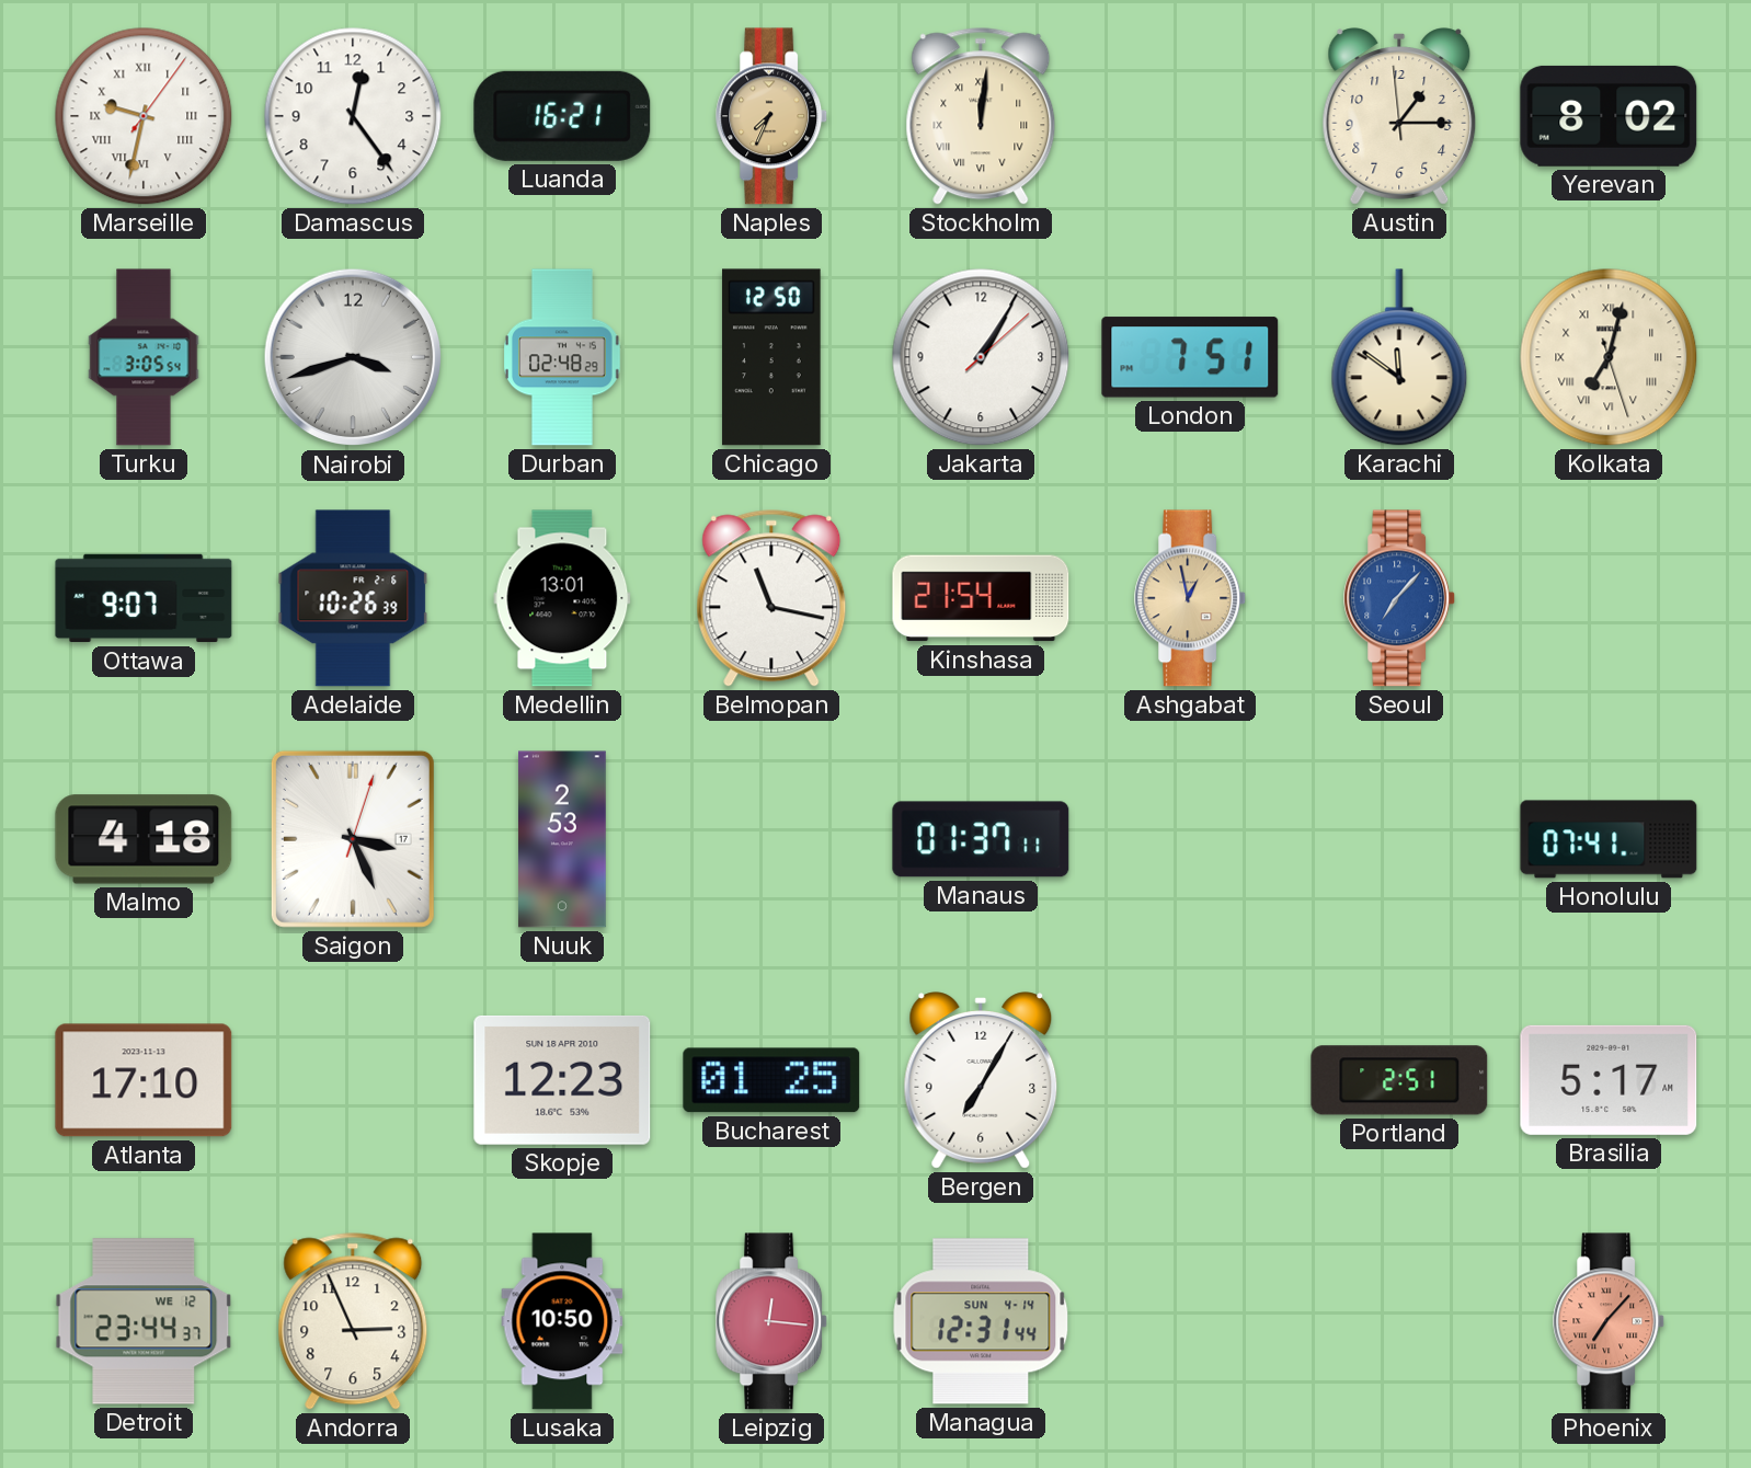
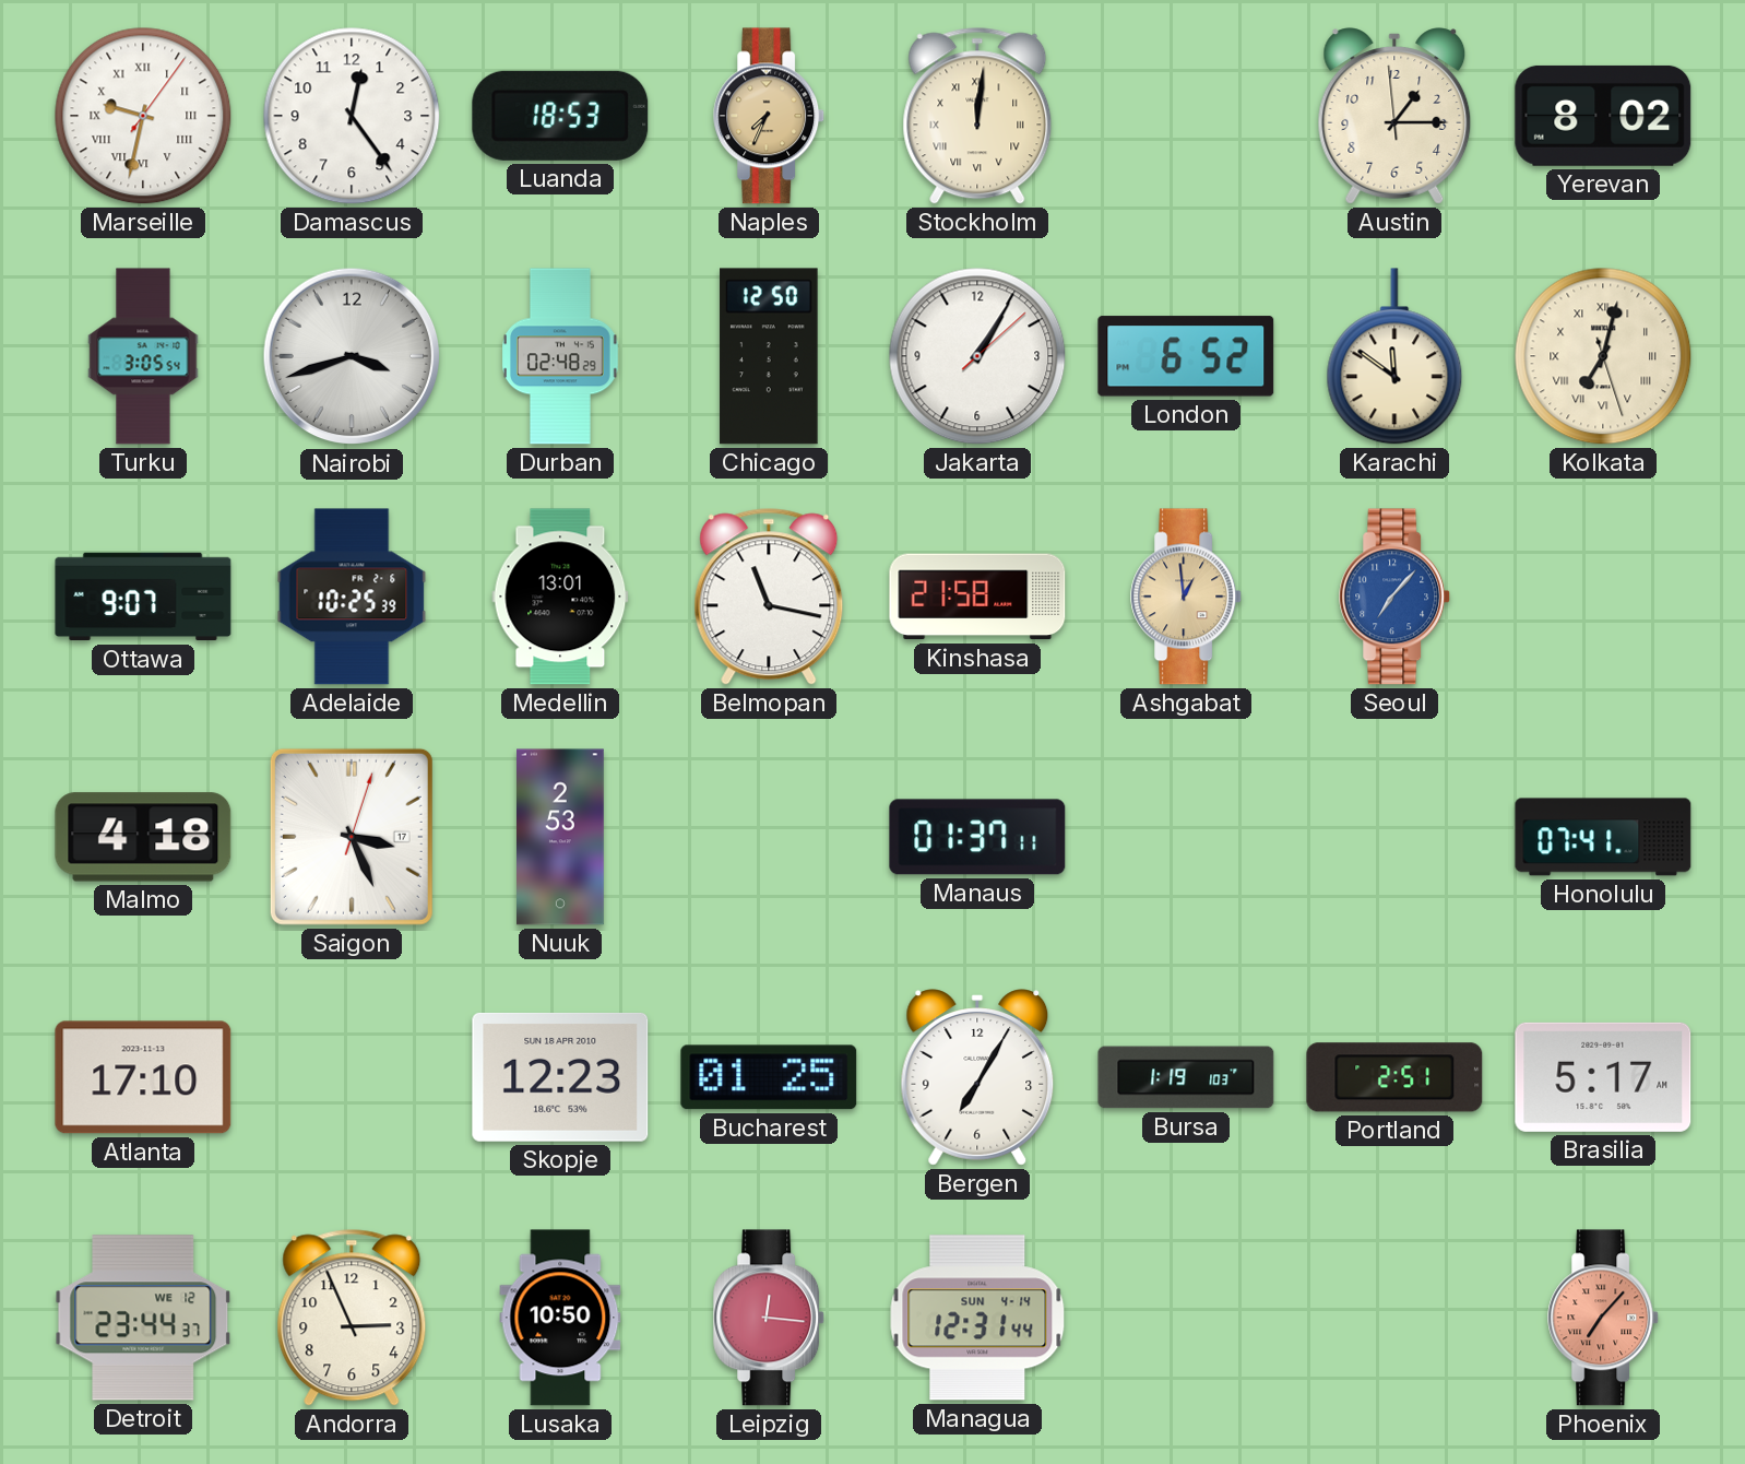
Luanda: 16:21 -> 18:53
London: 7:51 -> 6:52
Adelaide: 10:26 -> 10:25
Kinshasa: 21:54 -> 21:58
Ashgabat: 12:58 -> 12:59
Bursa: none -> 1:19
